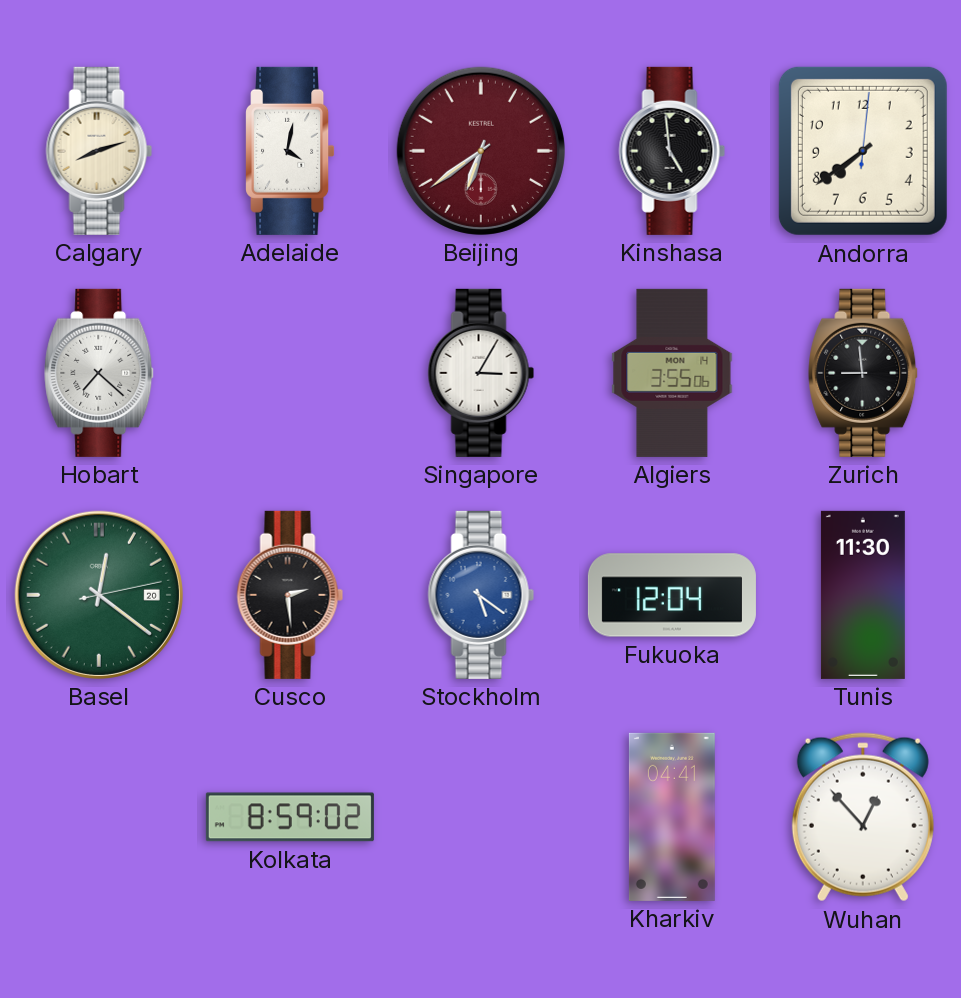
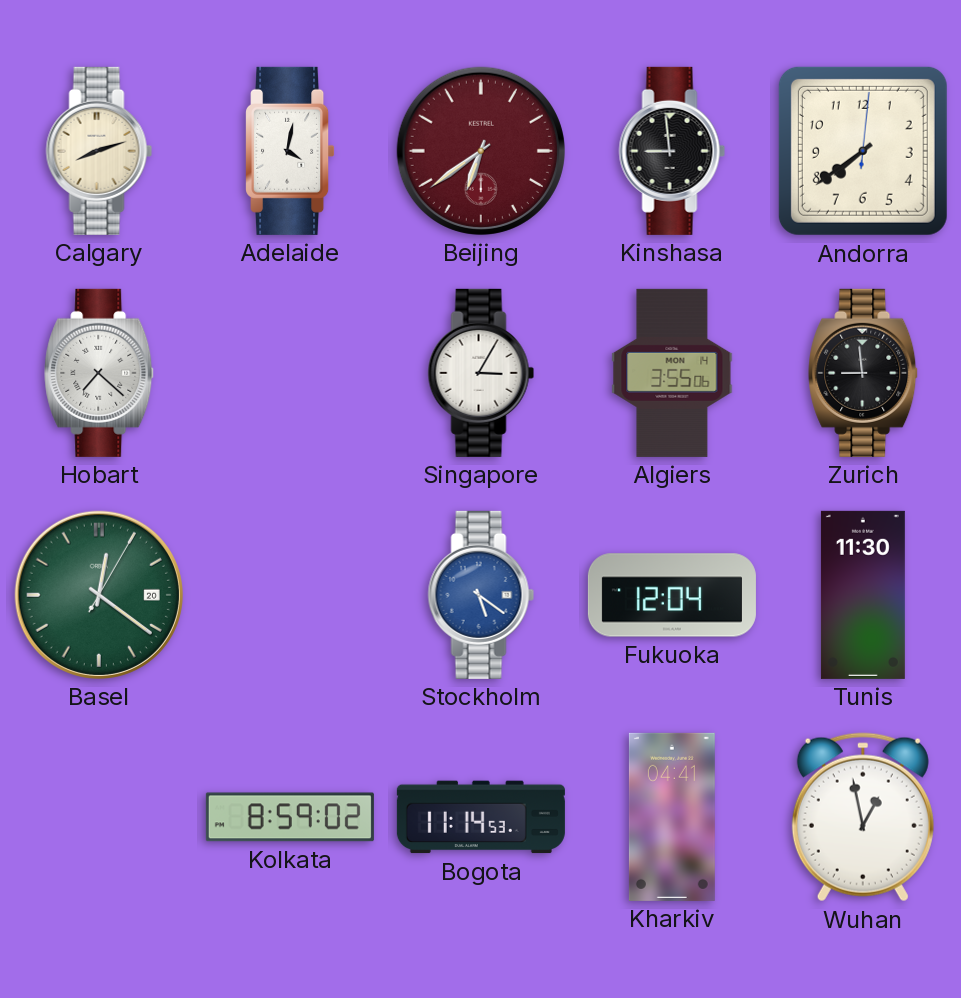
Kinshasa: 4:59 -> 8:59
Basel: 12:21:13 -> 12:21:05
Cusco: 2:29 -> none
Bogota: none -> 11:14
Wuhan: 12:53 -> 12:58
